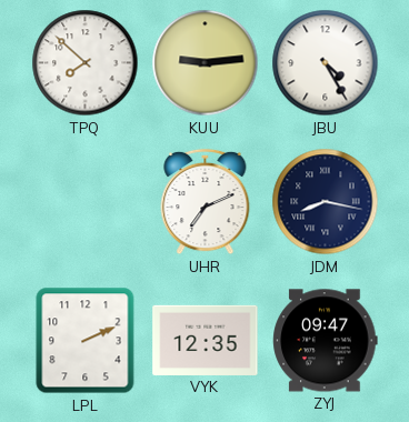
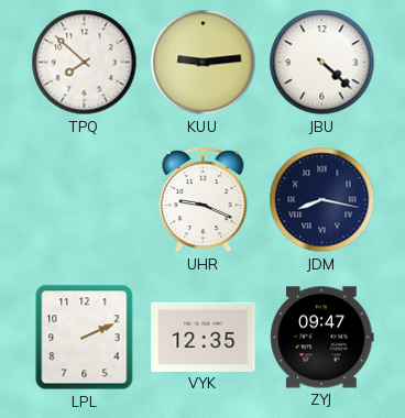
JBU: 4:25 -> 4:22
UHR: 7:11 -> 9:19
